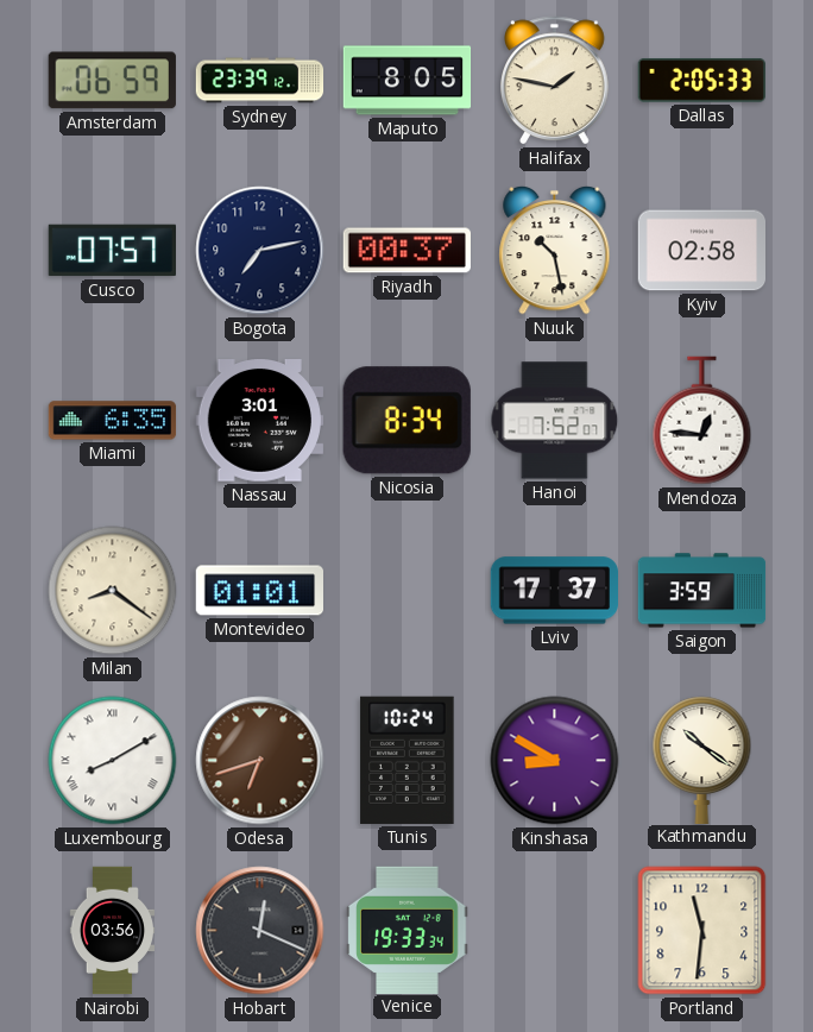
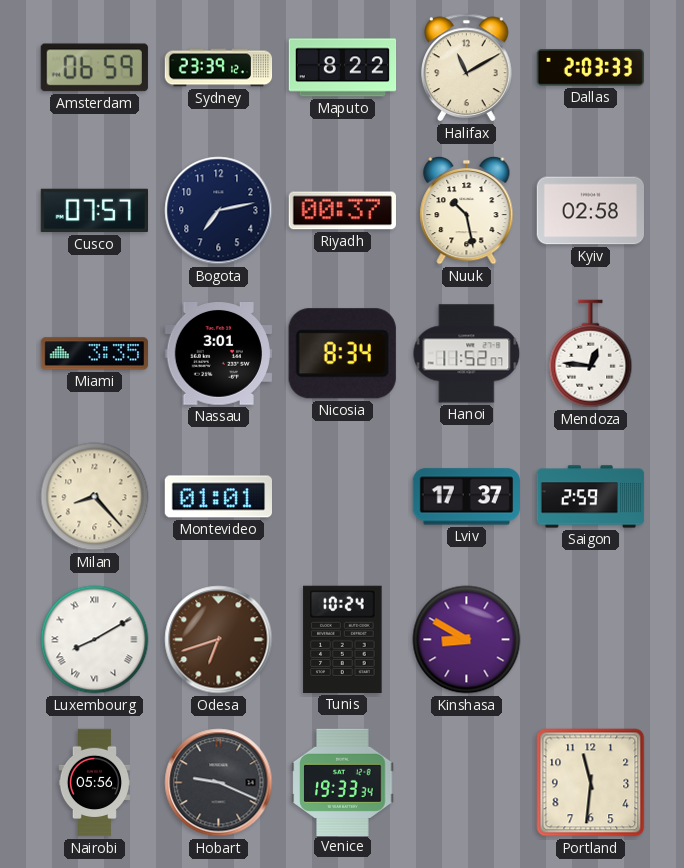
Maputo: 8:05 -> 8:22
Halifax: 1:47 -> 11:10
Dallas: 2:05 -> 2:03
Miami: 6:35 -> 3:35
Hanoi: 7:52 -> 11:52
Milan: 8:21 -> 8:23
Saigon: 3:59 -> 2:59
Kathmandu: 10:21 -> none
Nairobi: 03:56 -> 05:56
Hobart: 12:19 -> 9:19
